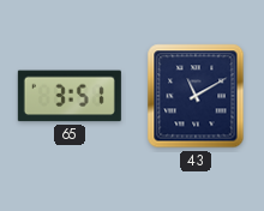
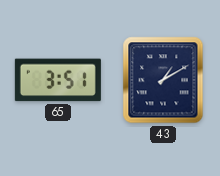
43: 11:10 -> 1:10
